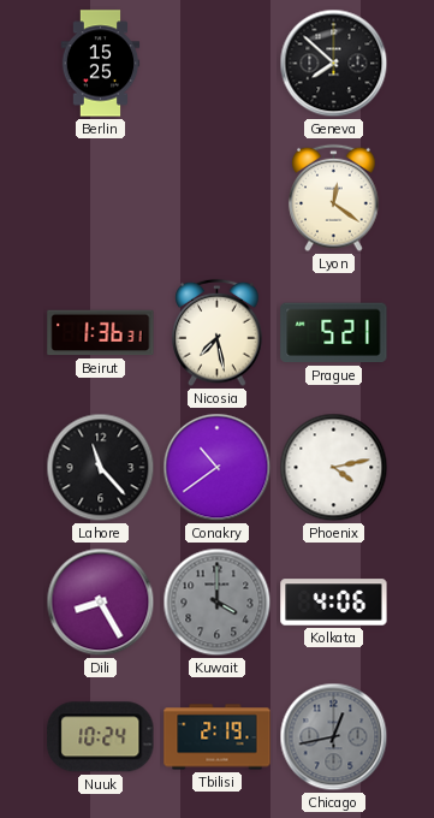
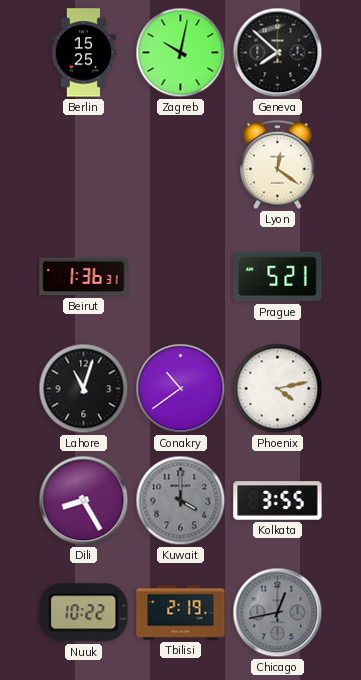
Zagreb: none -> 10:02
Nicosia: 7:28 -> none
Lahore: 11:23 -> 11:03
Kolkata: 4:06 -> 3:55
Nuuk: 10:24 -> 10:22
